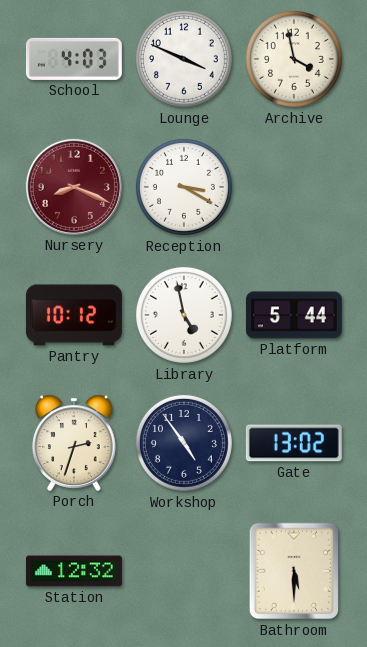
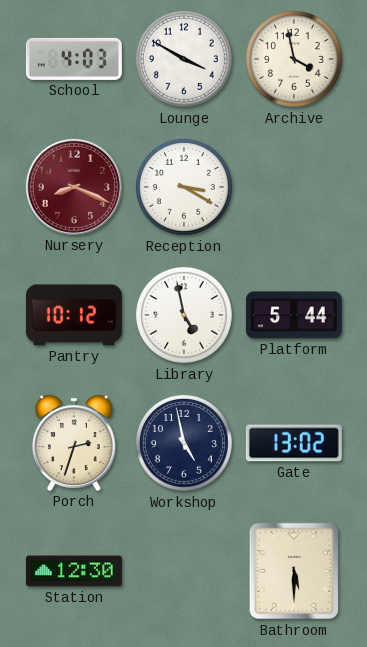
Lounge: 3:49 -> 3:50
Workshop: 4:54 -> 4:58
Station: 12:32 -> 12:30
